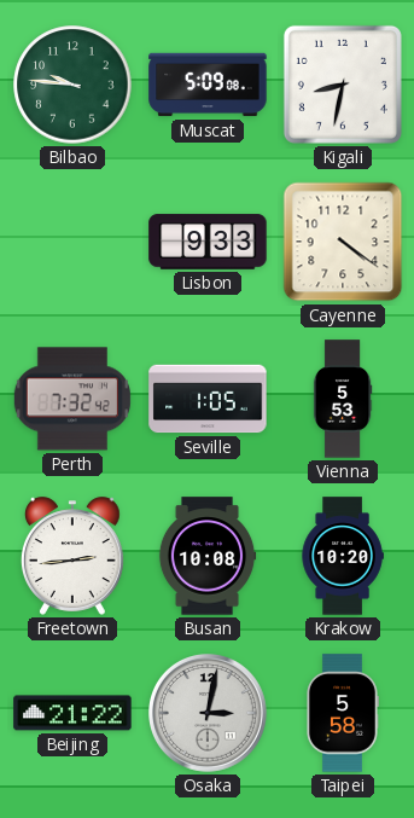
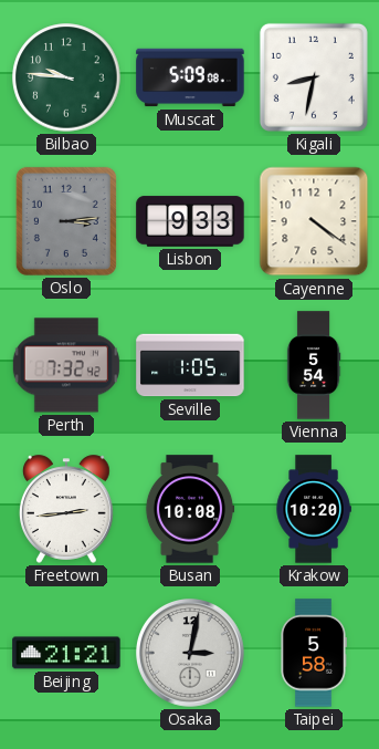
Oslo: none -> 3:14
Vienna: 5:53 -> 5:54
Beijing: 21:22 -> 21:21
